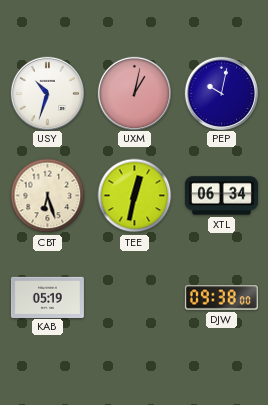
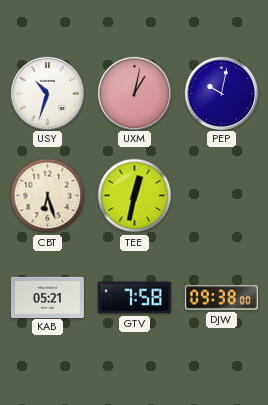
XTL: 06:34 -> none
KAB: 05:19 -> 05:21
GTV: none -> 7:58
